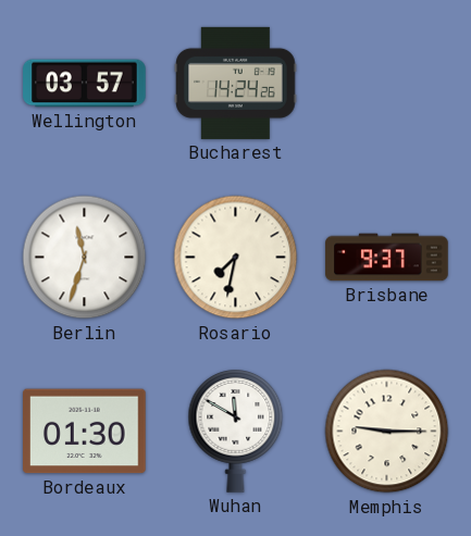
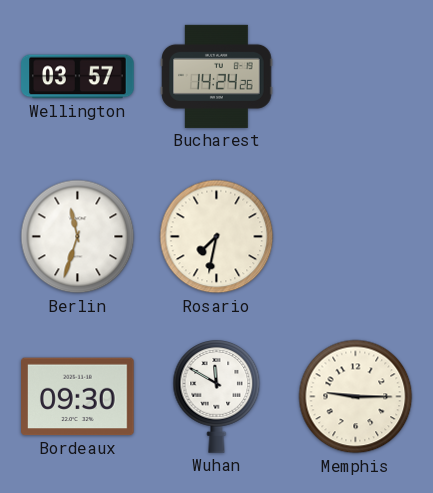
Brisbane: 9:37 -> none
Bordeaux: 01:30 -> 09:30
